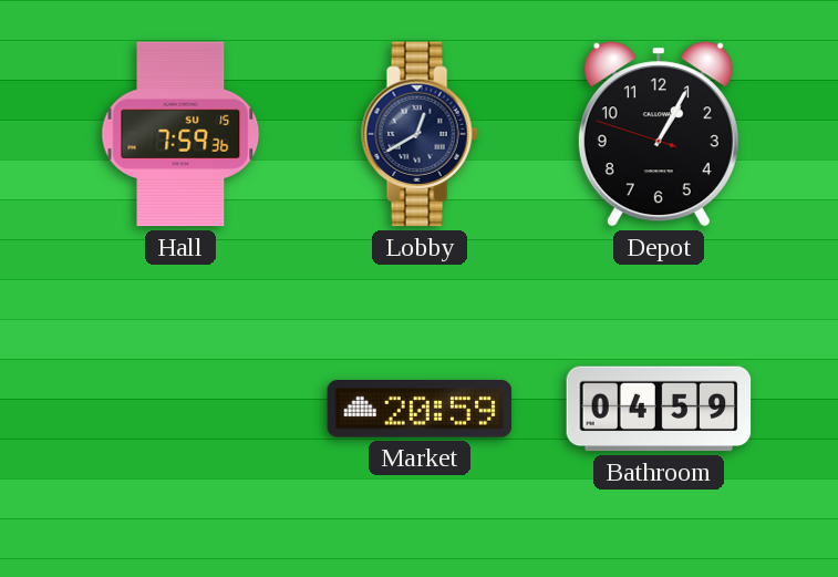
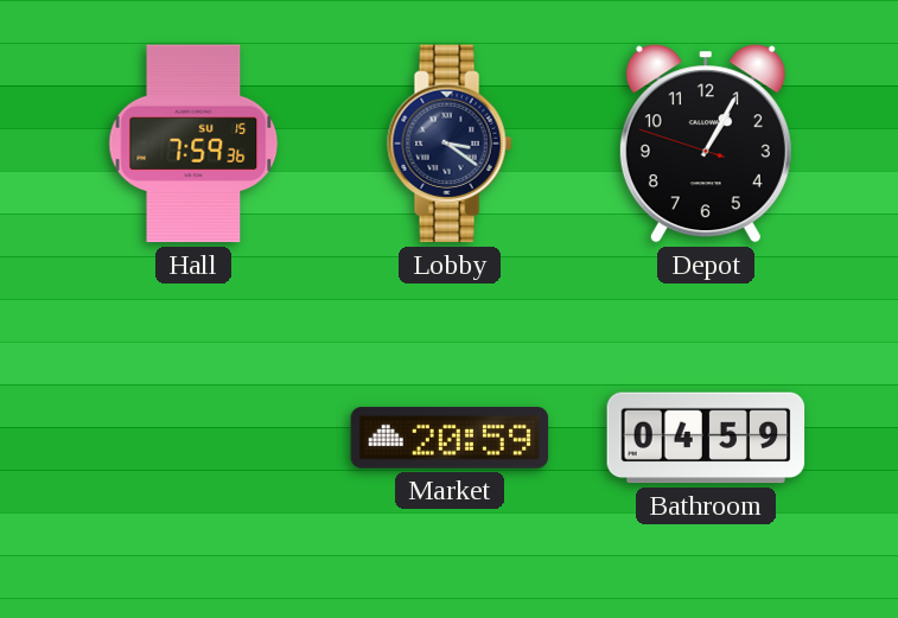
Lobby: 12:40 -> 3:21
